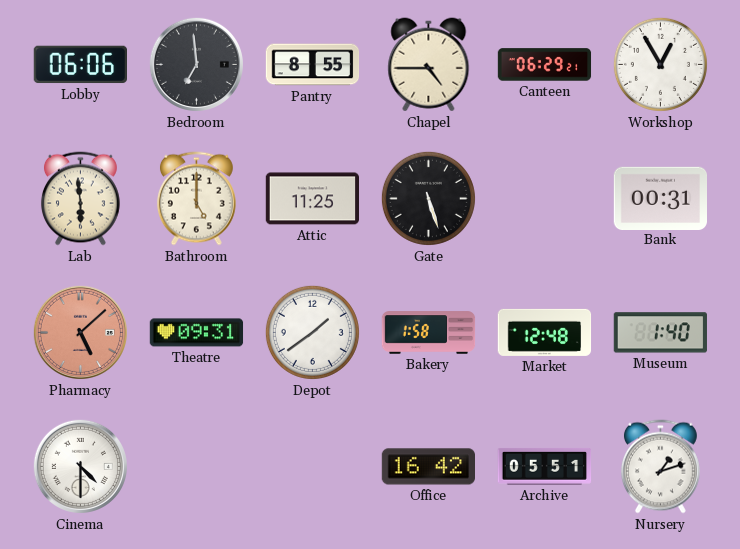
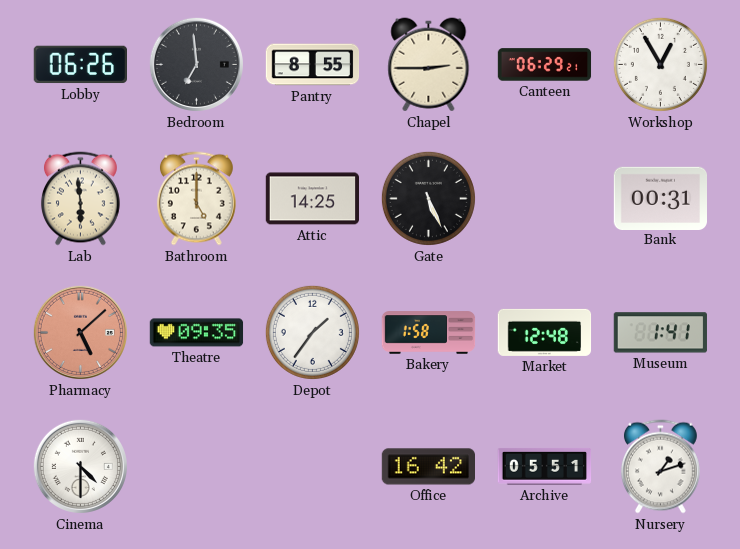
Lobby: 06:06 -> 06:26
Chapel: 4:45 -> 2:45
Attic: 11:25 -> 14:25
Gate: 5:27 -> 5:26
Theatre: 09:31 -> 09:35
Depot: 1:39 -> 1:36
Museum: 1:40 -> 1:41
